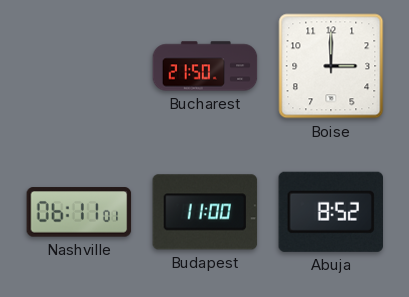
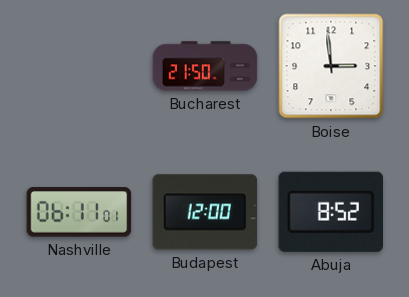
Boise: 3:00 -> 2:59
Budapest: 11:00 -> 12:00
